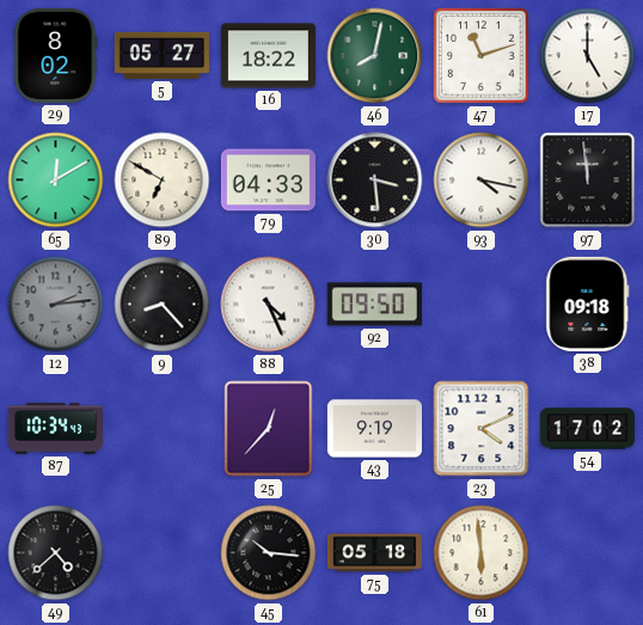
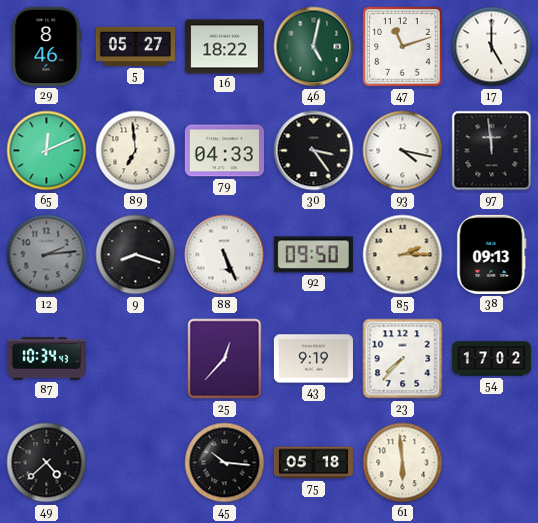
29: 8:02 -> 8:46
46: 8:02 -> 5:02
65: 12:10 -> 12:11
89: 6:50 -> 6:59
30: 3:29 -> 3:24
9: 8:23 -> 8:18
88: 4:26 -> 5:26
85: none -> 2:15
38: 09:18 -> 09:13
23: 4:11 -> 7:37
